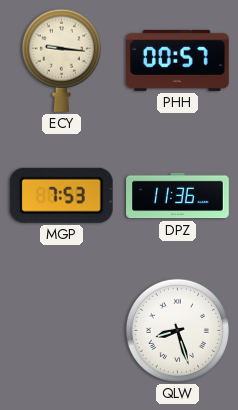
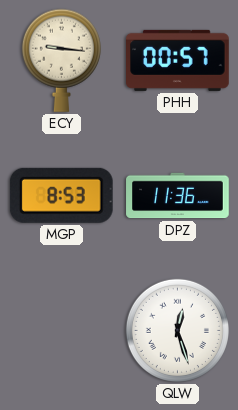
MGP: 7:53 -> 8:53
QLW: 8:27 -> 12:27
